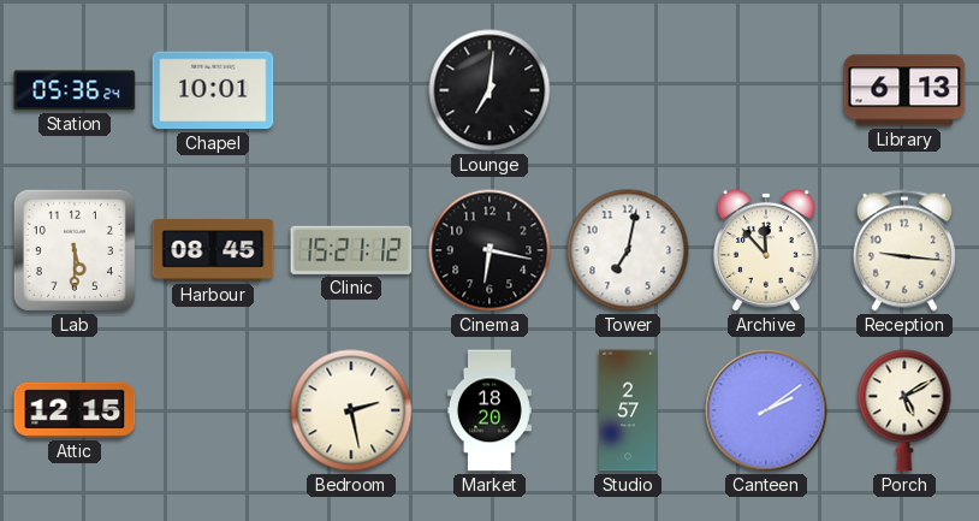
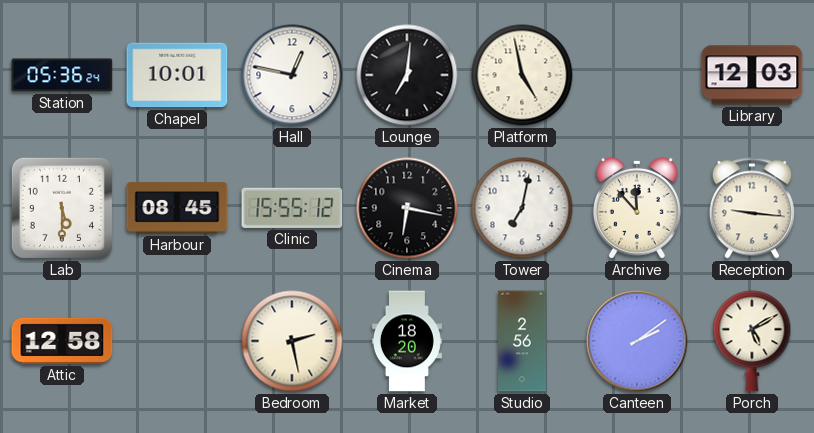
Hall: none -> 12:47
Platform: none -> 4:58
Library: 6:13 -> 12:03
Clinic: 15:21 -> 15:55
Attic: 12:15 -> 12:58
Studio: 2:57 -> 2:56
